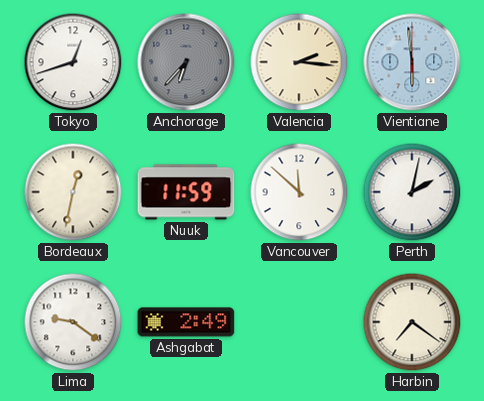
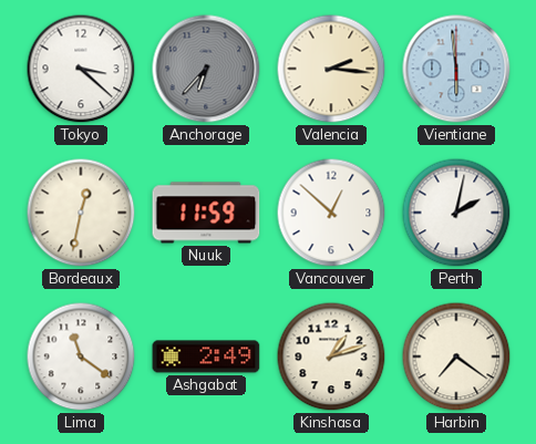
Tokyo: 12:42 -> 3:22
Vancouver: 11:52 -> 12:52
Lima: 9:21 -> 11:21
Kinshasa: none -> 1:12
